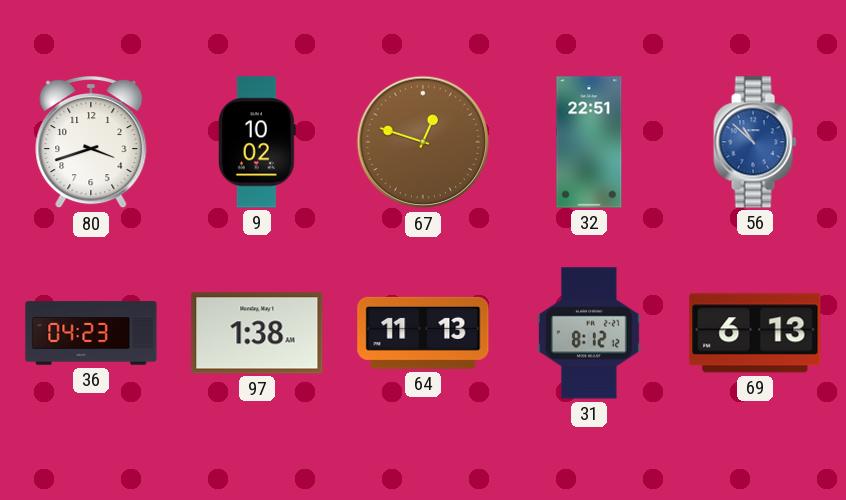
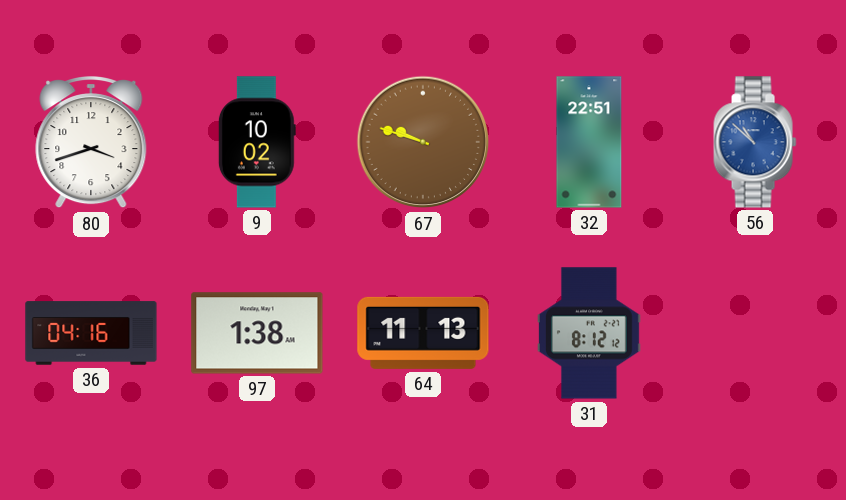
67: 12:48 -> 9:48
36: 04:23 -> 04:16
69: 6:13 -> none
